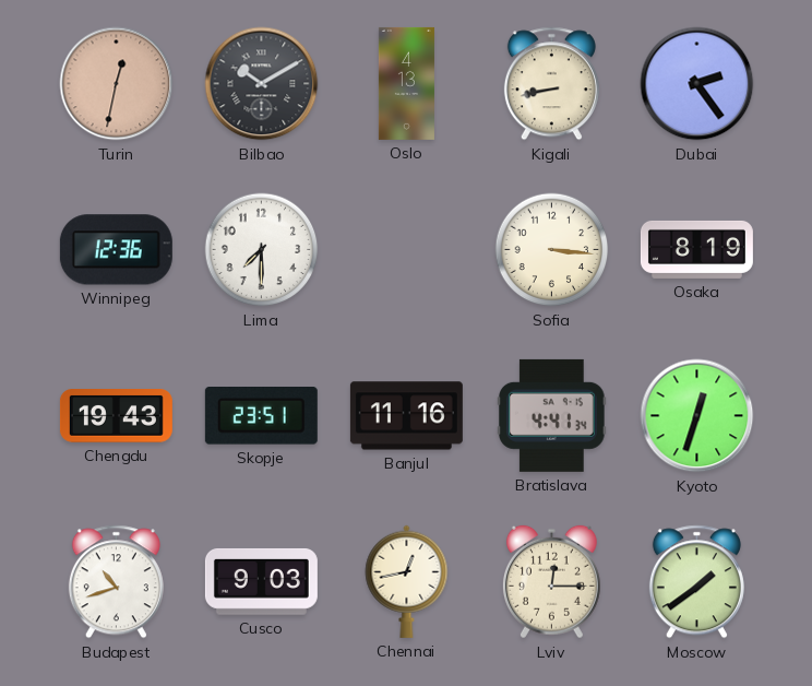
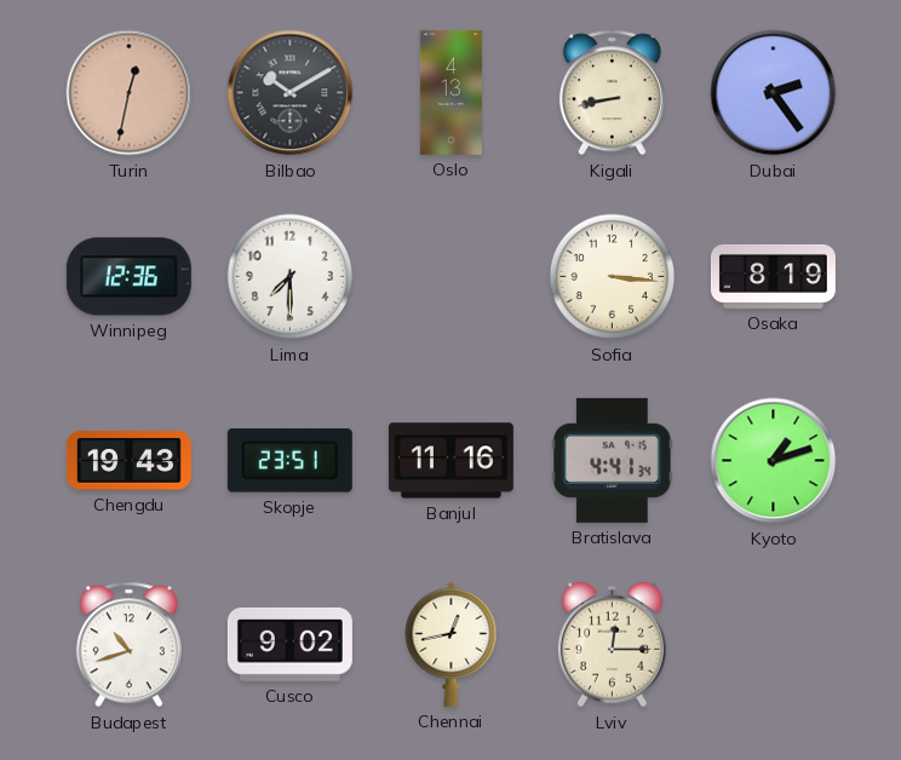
Kyoto: 12:33 -> 1:12
Cusco: 9:03 -> 9:02
Moscow: 1:39 -> none
